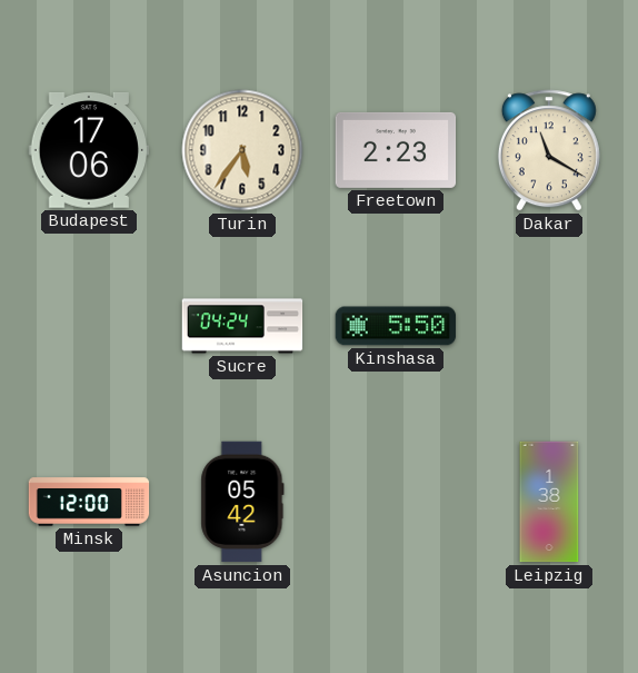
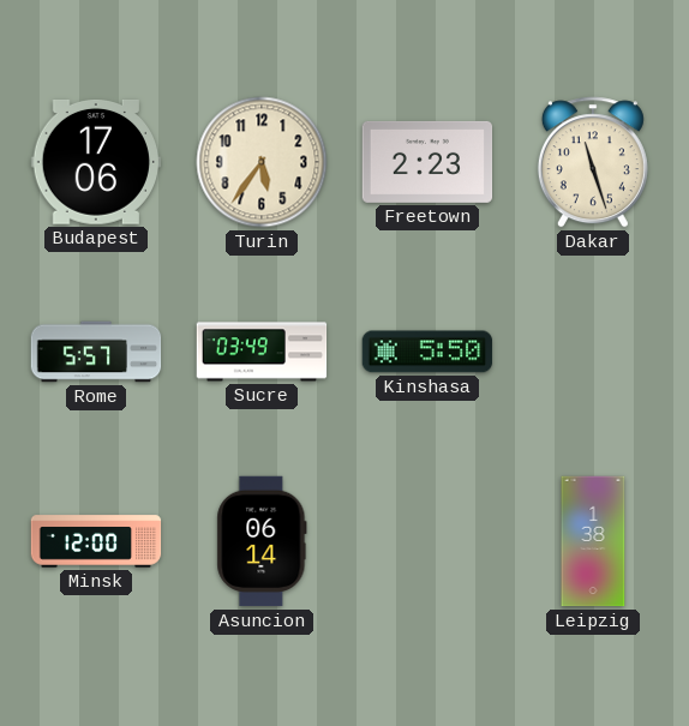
Dakar: 11:20 -> 11:27
Rome: none -> 5:57
Sucre: 04:24 -> 03:49
Asuncion: 05:42 -> 06:14
